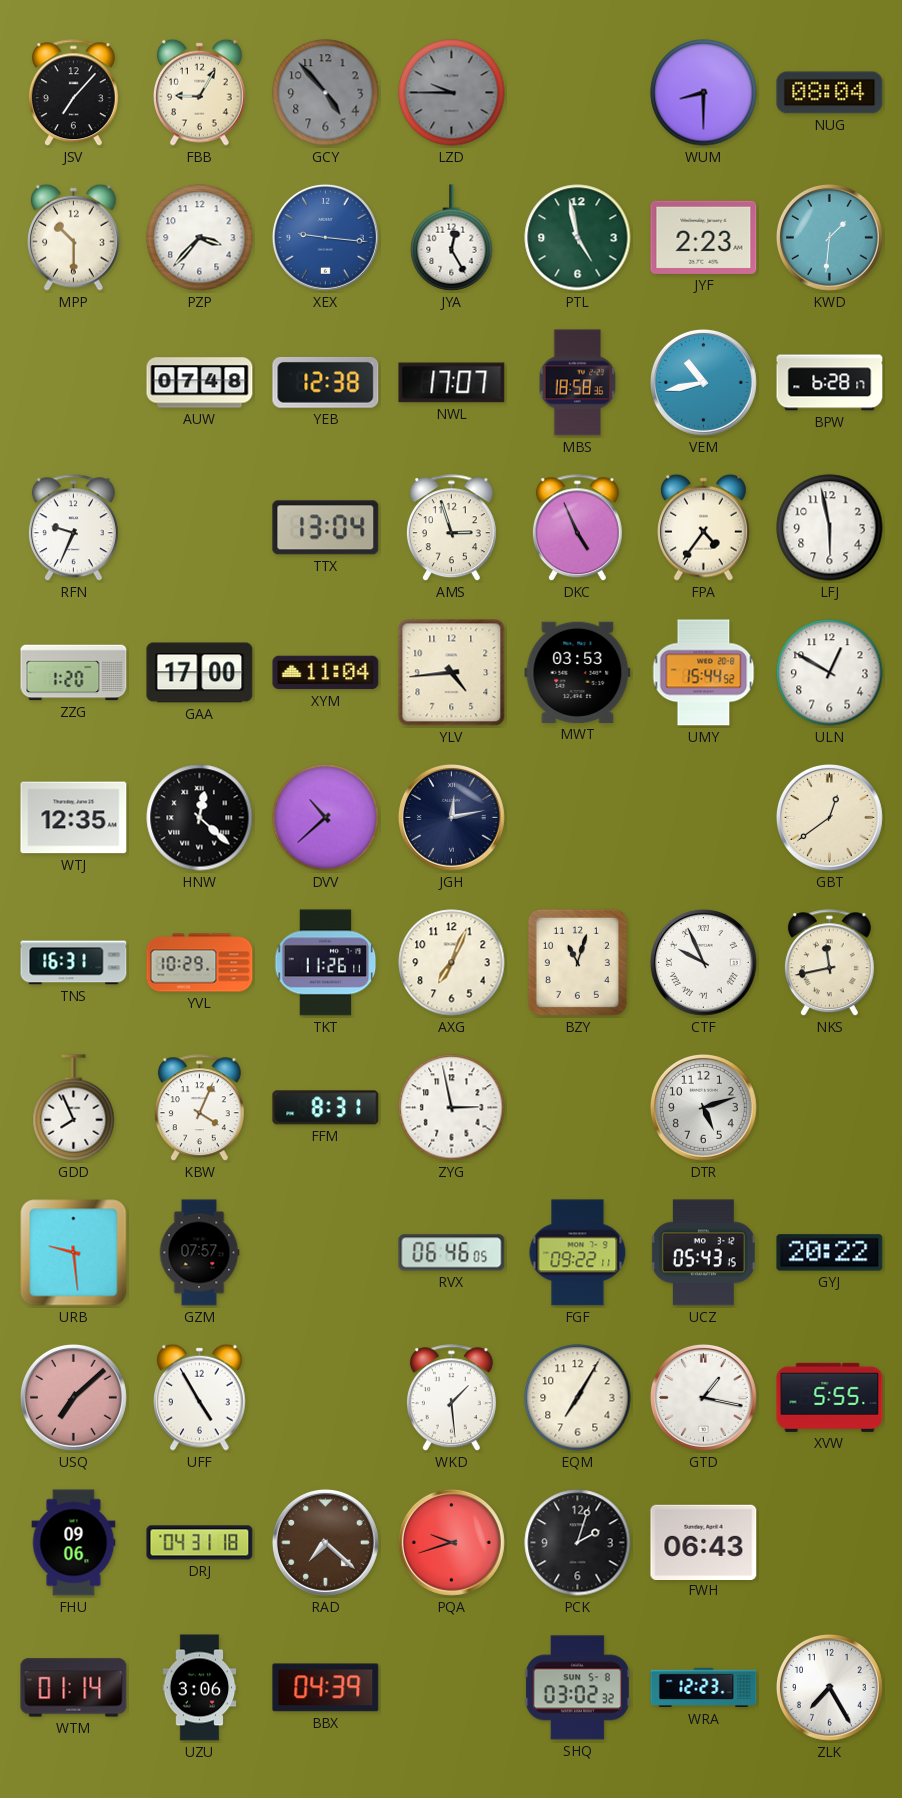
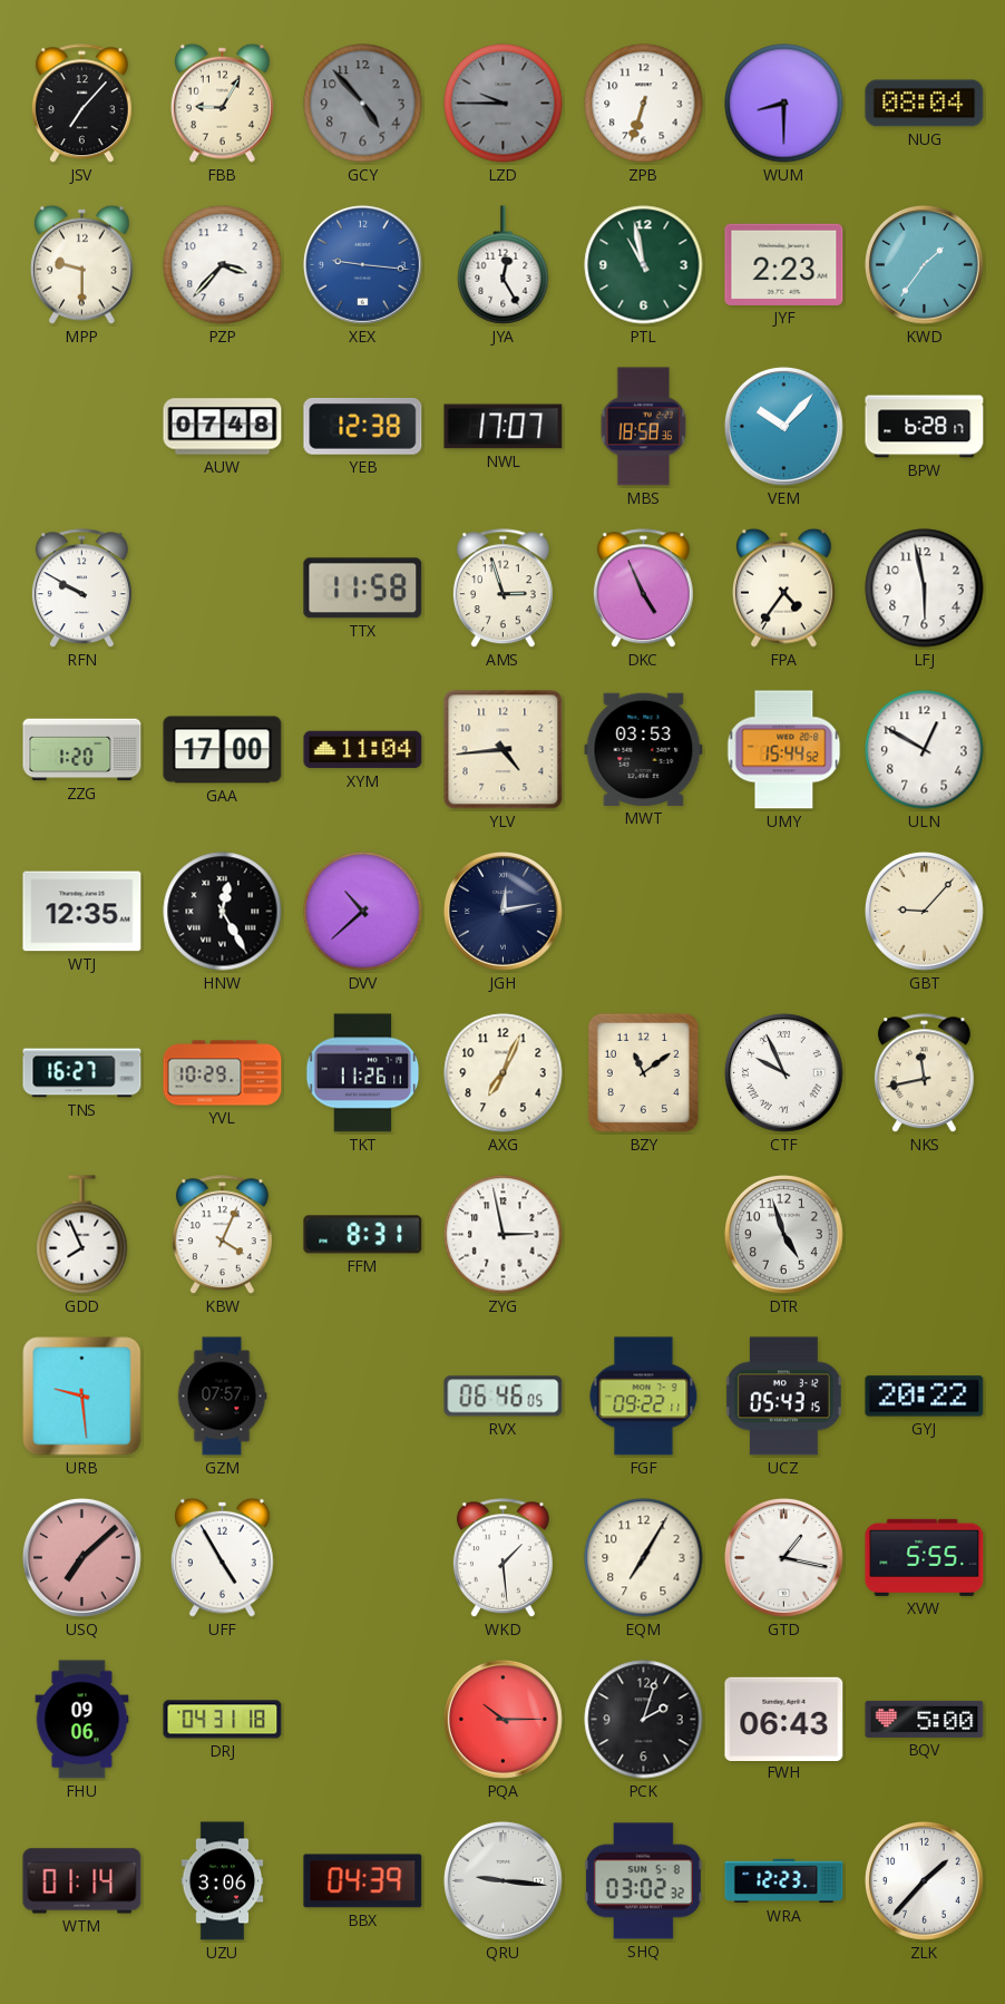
ZPB: none -> 6:33
MPP: 10:30 -> 9:30
PTL: 4:58 -> 10:58
KWD: 1:31 -> 1:36
VEM: 10:43 -> 10:07
RFN: 9:34 -> 9:50
TTX: 13:04 -> 11:58
HNW: 12:22 -> 12:25
GBT: 12:39 -> 9:07
TNS: 16:31 -> 16:27
BZY: 11:03 -> 11:09
DTR: 5:12 -> 4:57
RAD: 7:22 -> none
PQA: 9:42 -> 10:15
BQV: none -> 5:00
QRU: none -> 9:16
ZLK: 7:25 -> 1:37
